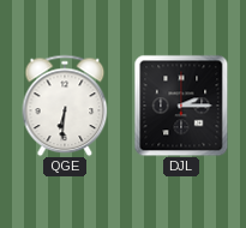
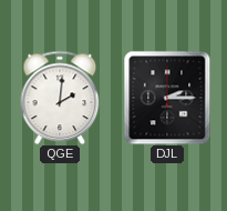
QGE: 6:31 -> 2:01
